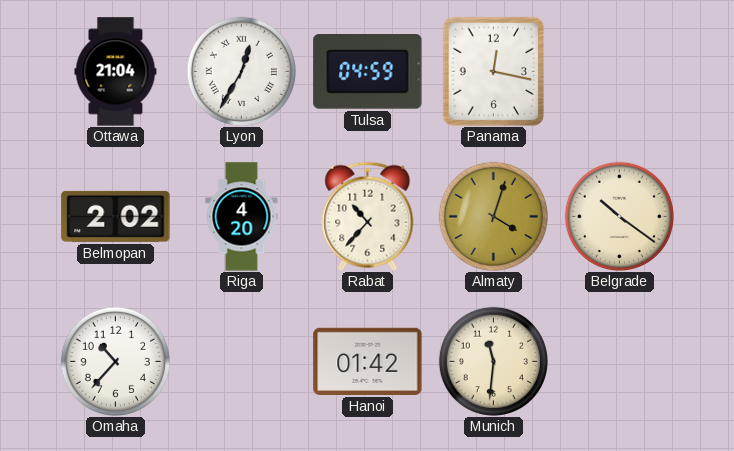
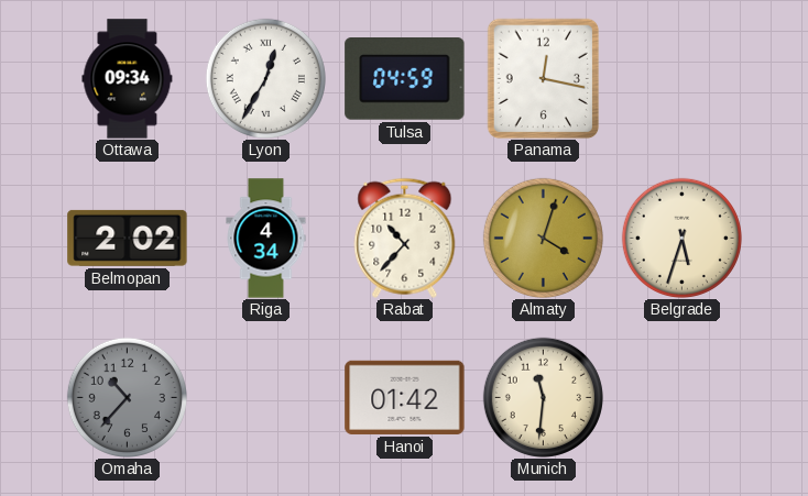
Ottawa: 21:04 -> 09:34
Riga: 4:20 -> 4:34
Belgrade: 10:21 -> 5:33
Omaha dial: white -> grey
